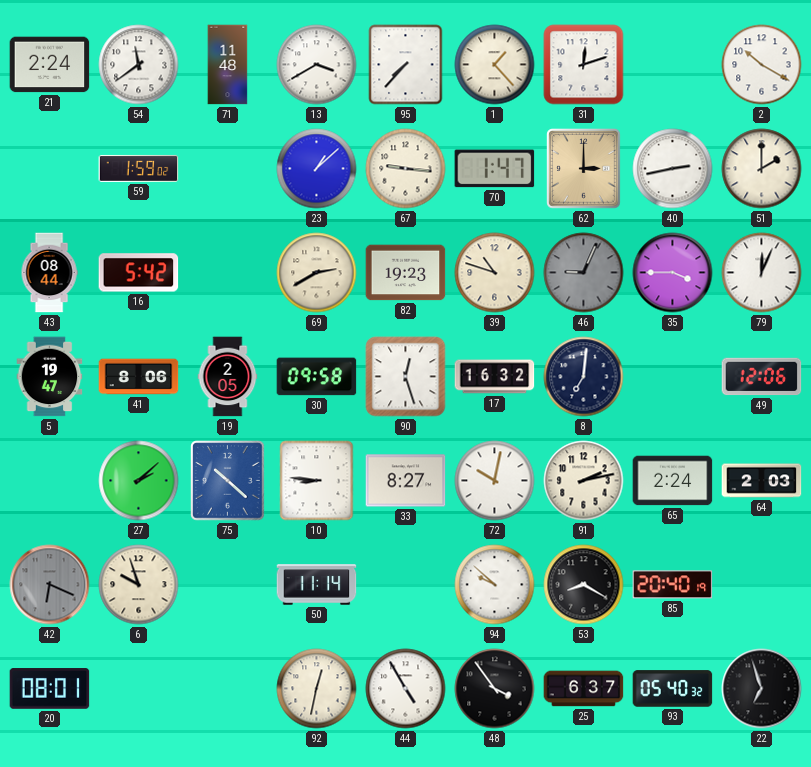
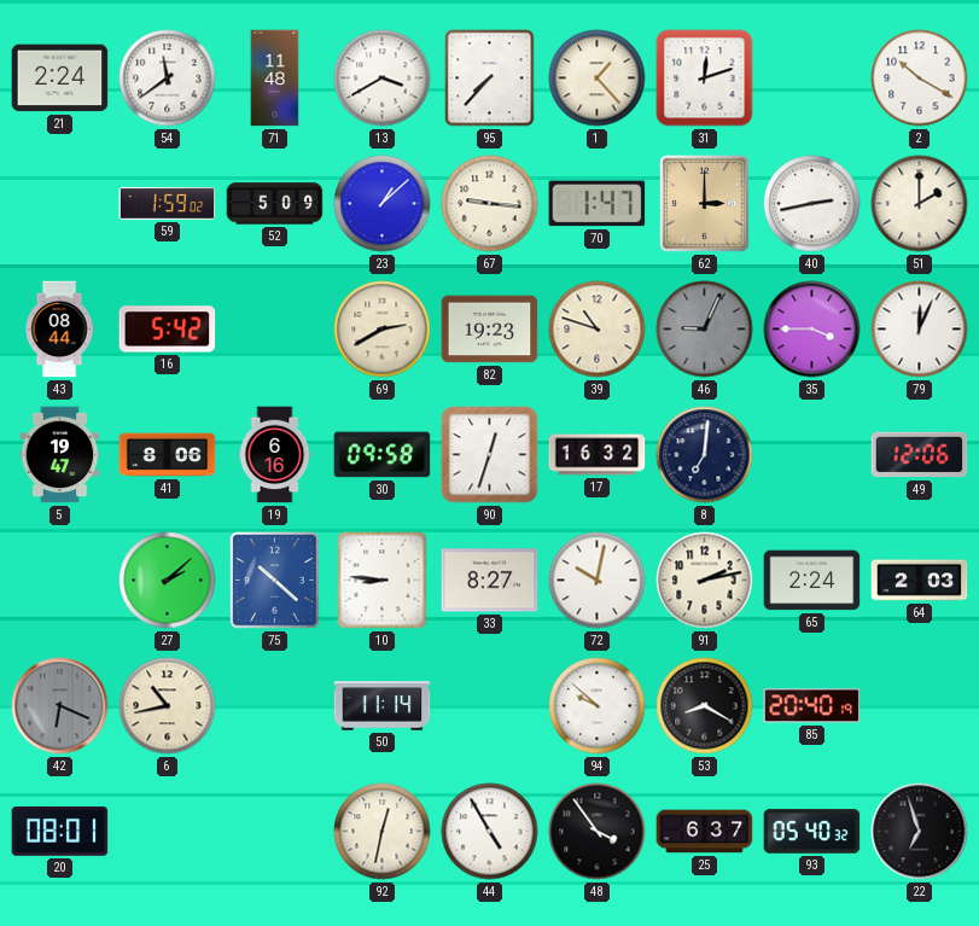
52: none -> 5:09
19: 2:05 -> 6:16
90: 12:27 -> 12:33
6: 9:57 -> 10:43
